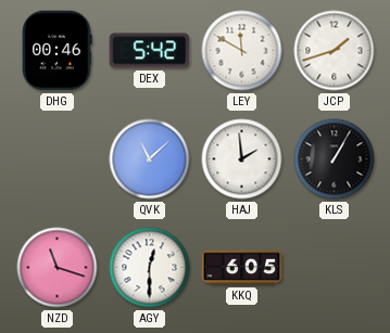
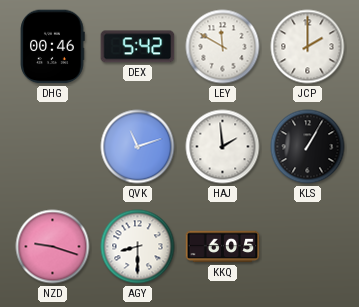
JCP: 1:42 -> 2:00
QVK: 11:08 -> 11:12
NZD: 11:18 -> 9:18
AGY: 12:30 -> 8:30
